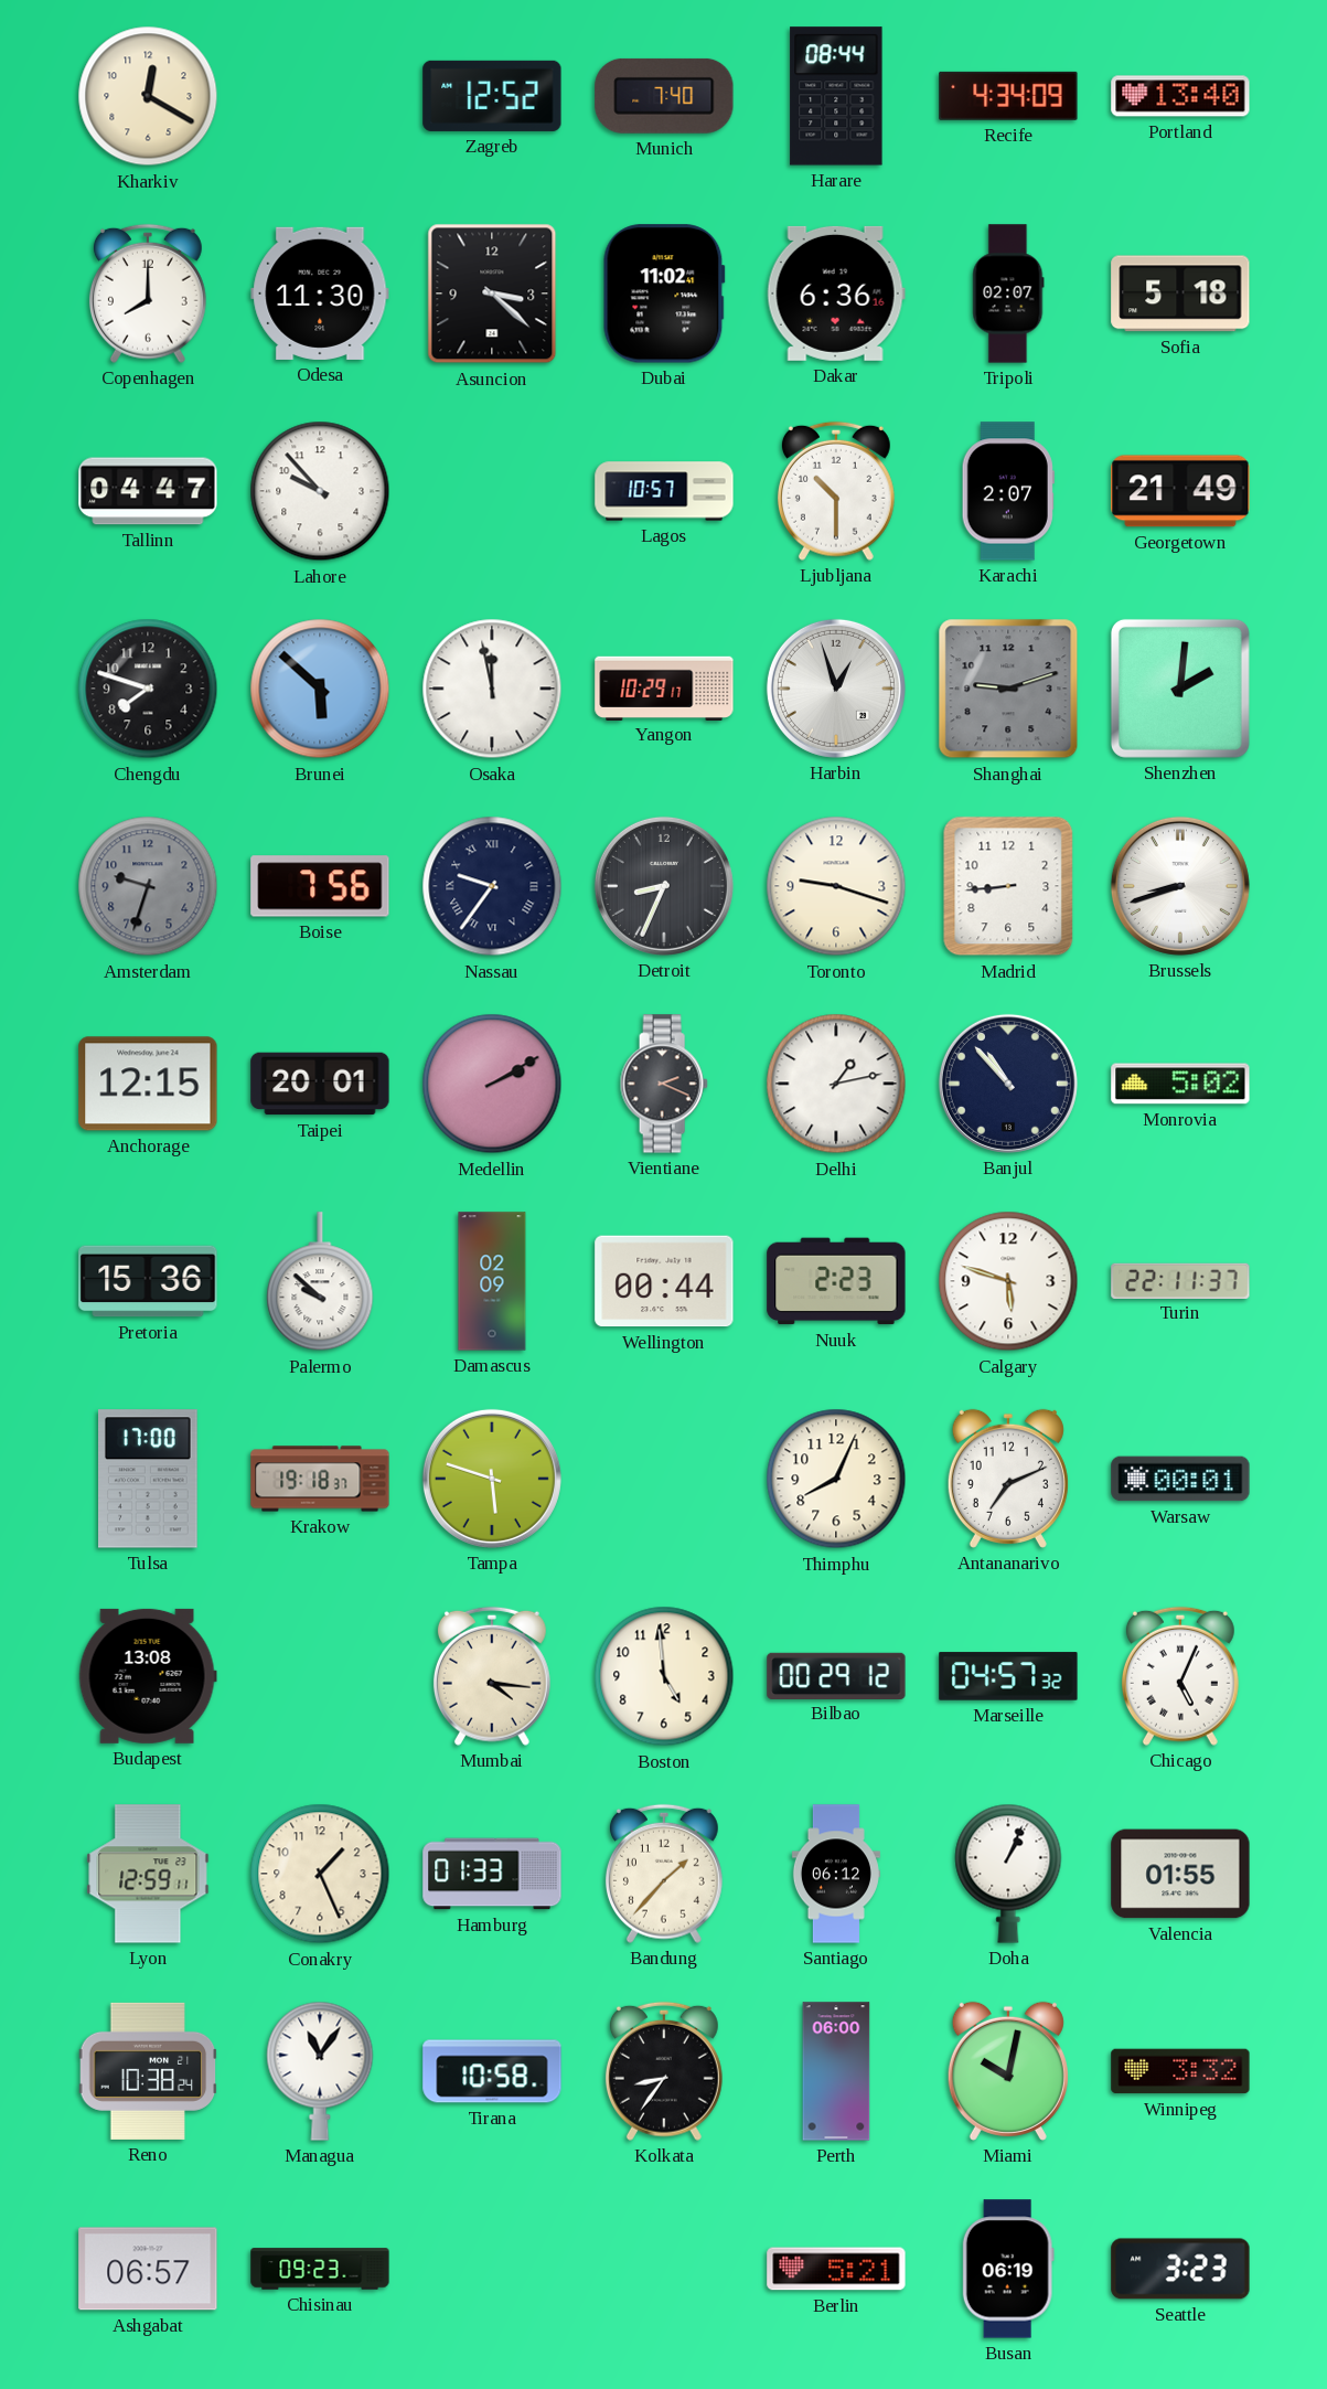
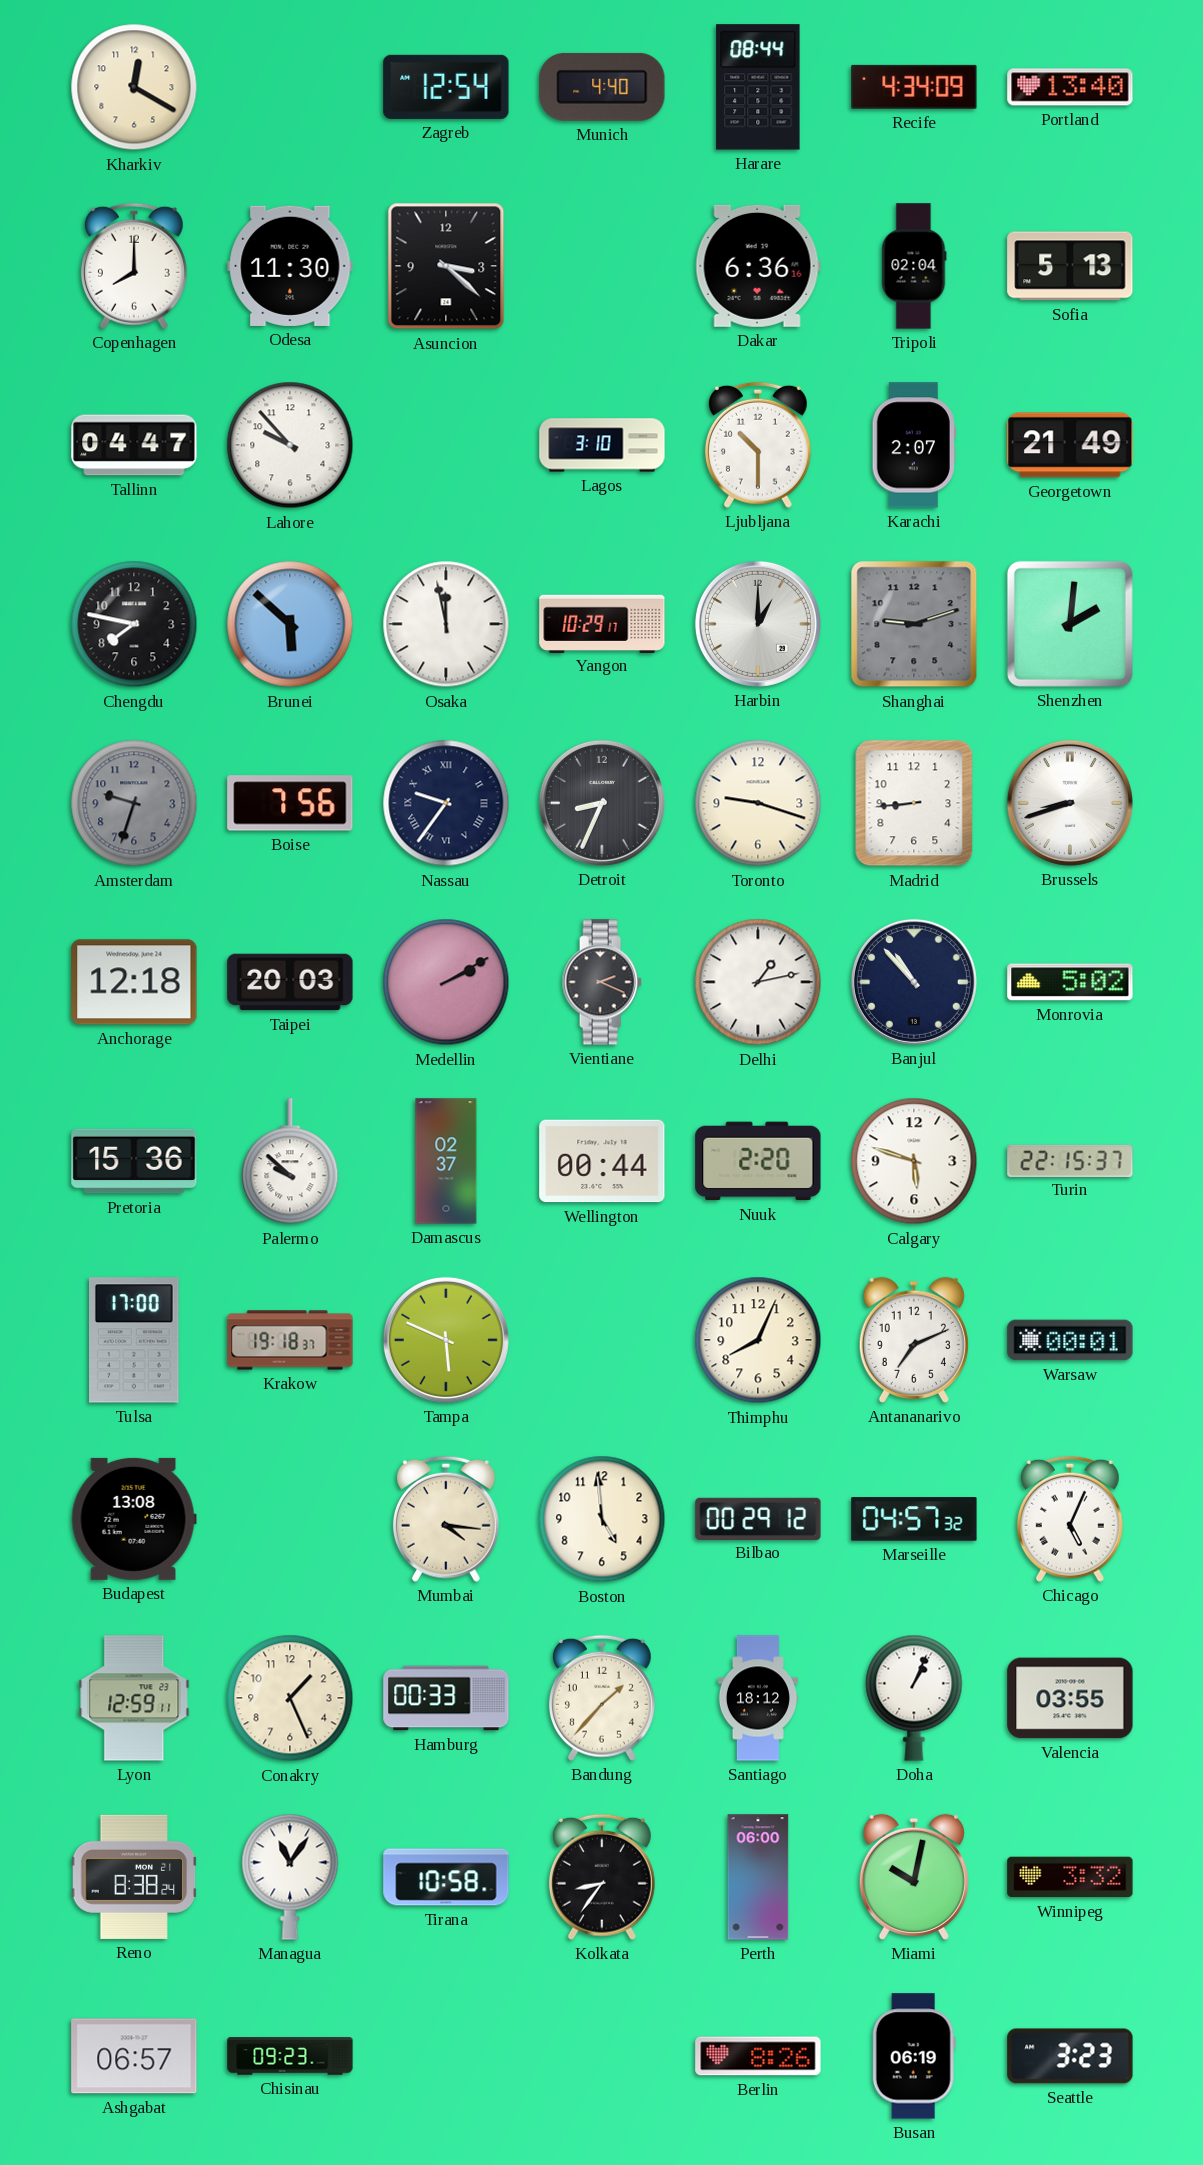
Zagreb: 12:52 -> 12:54
Munich: 7:40 -> 4:40
Dubai: 11:02 -> none
Tripoli: 02:07 -> 02:04
Sofia: 5:18 -> 5:13
Lagos: 10:57 -> 3:10
Chengdu: 7:48 -> 7:47
Harbin: 12:57 -> 1:00
Anchorage: 12:15 -> 12:18
Taipei: 20:01 -> 20:03
Damascus: 02:09 -> 02:37
Nuuk: 2:23 -> 2:20
Turin: 22:11 -> 22:15
Tampa: 5:48 -> 5:49
Hamburg: 01:33 -> 00:33
Santiago: 06:12 -> 18:12
Valencia: 01:55 -> 03:55
Reno: 10:38 -> 8:38
Berlin: 5:21 -> 8:26
